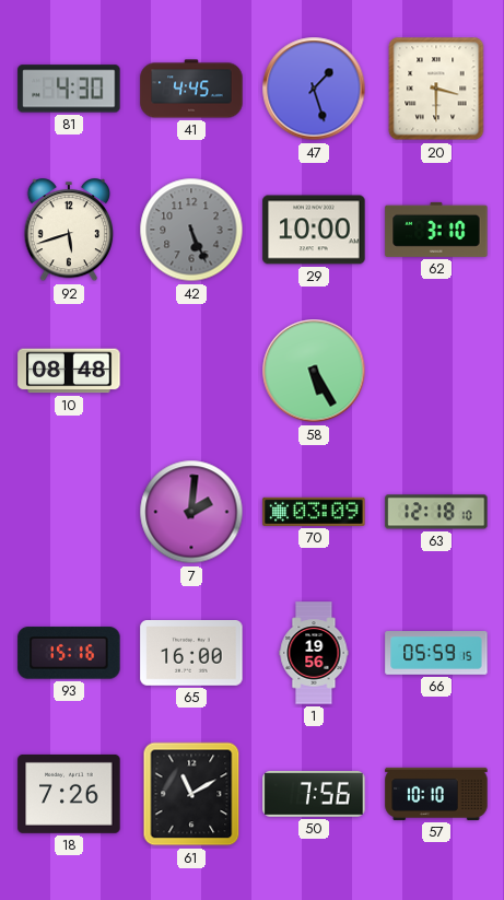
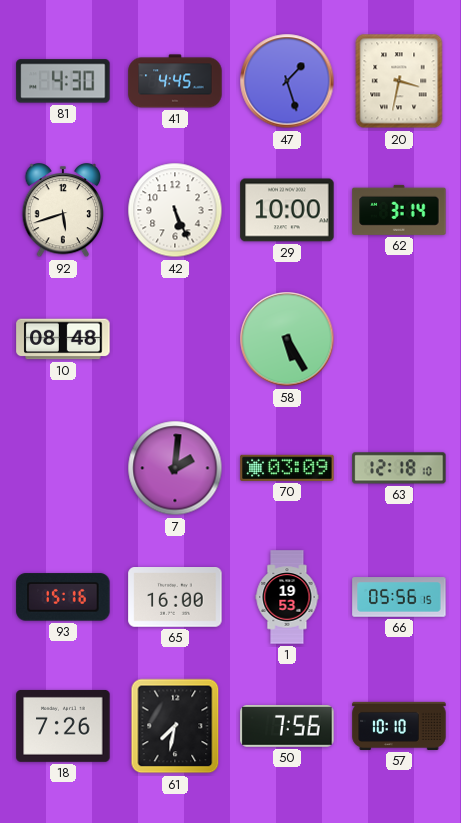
20: 3:30 -> 3:32
42 dial: grey -> white
62: 3:10 -> 3:14
1: 19:56 -> 19:53
66: 05:59 -> 05:56
61: 11:10 -> 7:32
